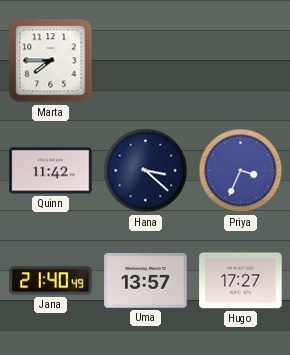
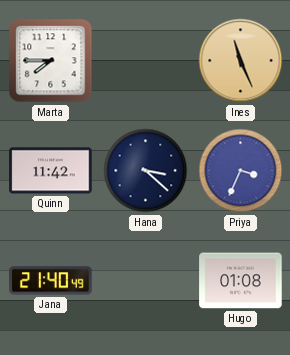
Ines: none -> 11:26
Uma: 13:57 -> none
Hugo: 17:27 -> 01:08
